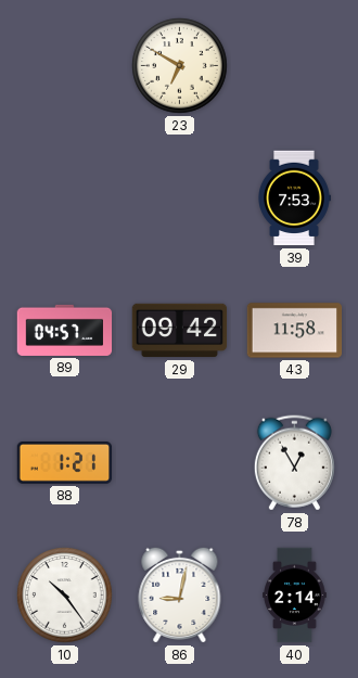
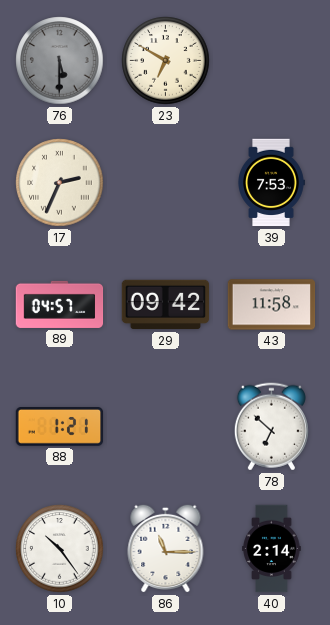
76: none -> 5:30
17: none -> 2:34
78: 12:55 -> 6:52
86: 9:02 -> 11:15
